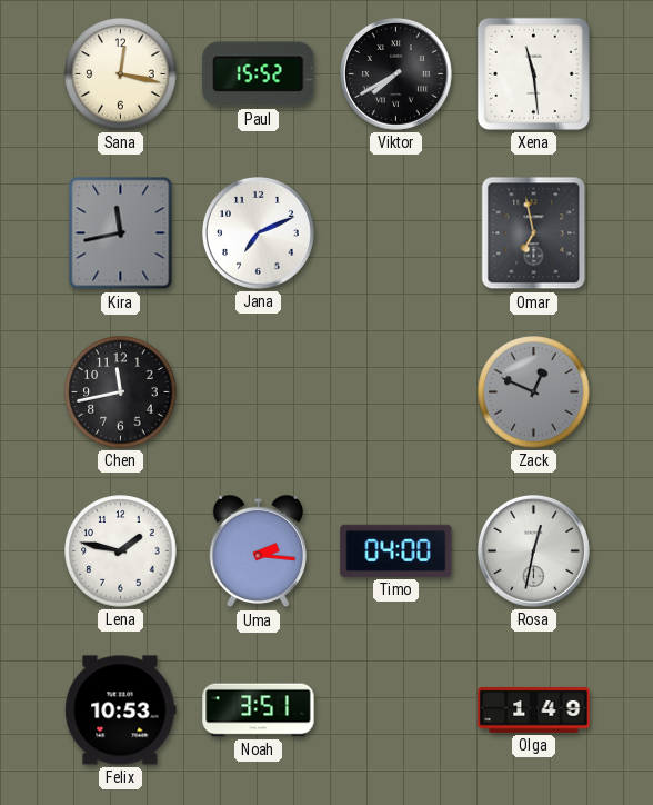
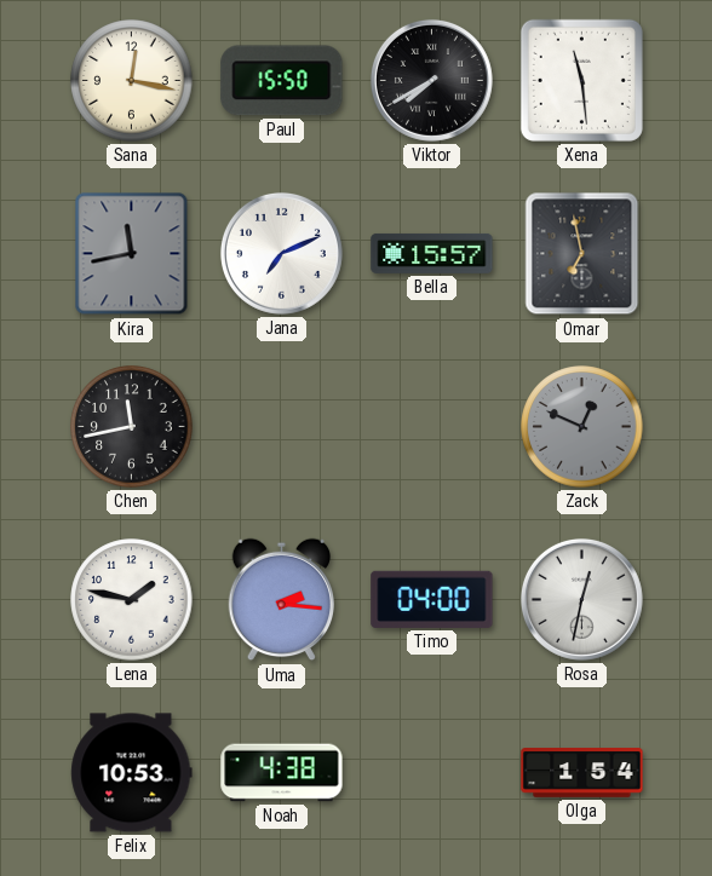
Paul: 15:52 -> 15:50
Bella: none -> 15:57
Noah: 3:51 -> 4:38
Olga: 1:49 -> 1:54
